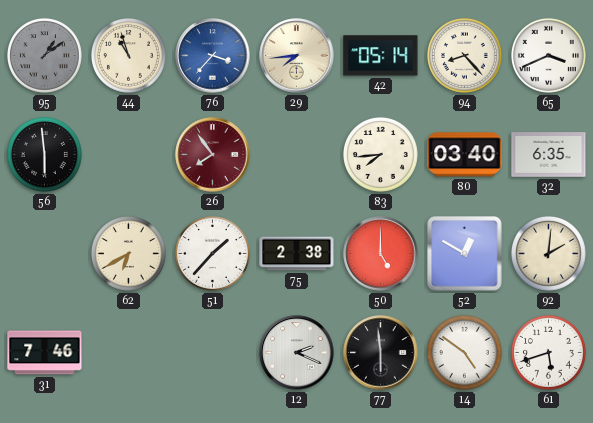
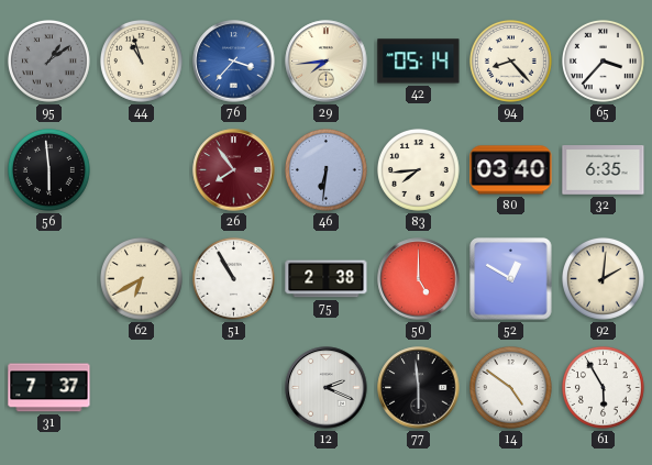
65: 3:41 -> 3:37
46: none -> 6:31
51: 1:37 -> 10:55
31: 7:46 -> 7:37
61: 5:42 -> 5:55
